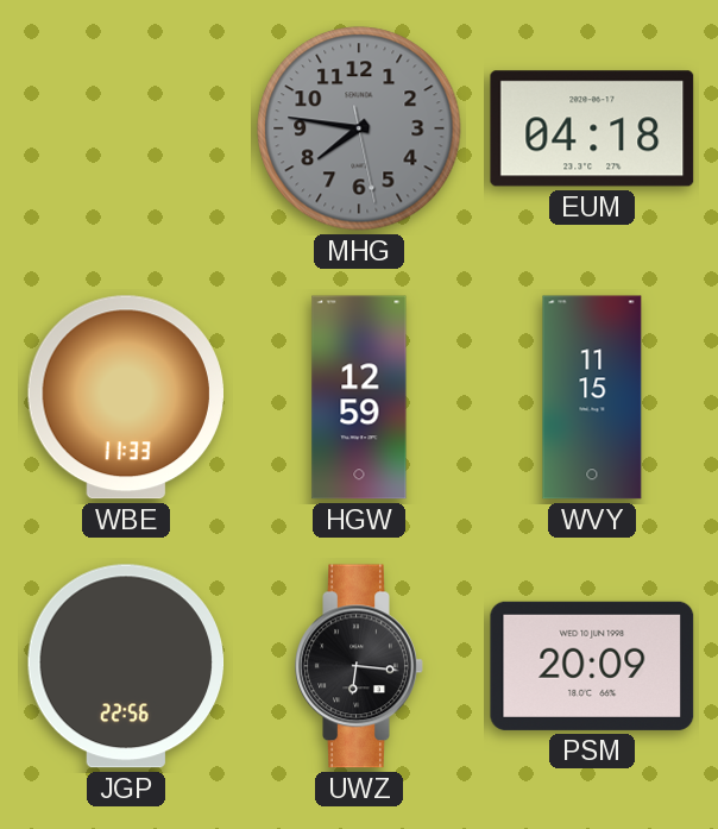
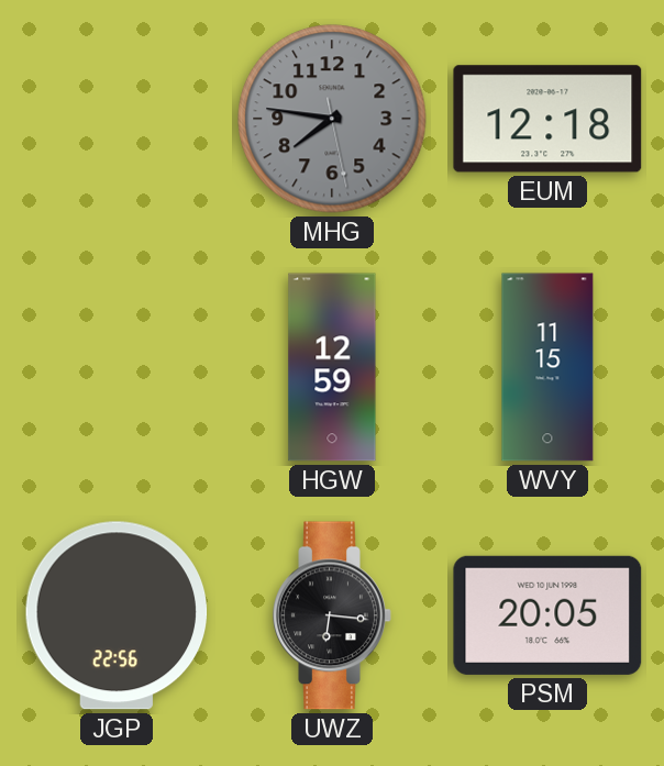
EUM: 04:18 -> 12:18
WBE: 11:33 -> none
PSM: 20:09 -> 20:05
